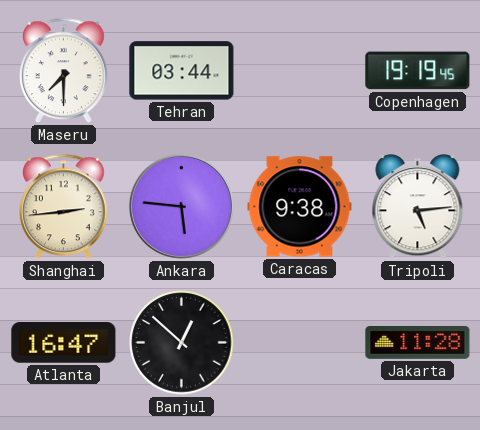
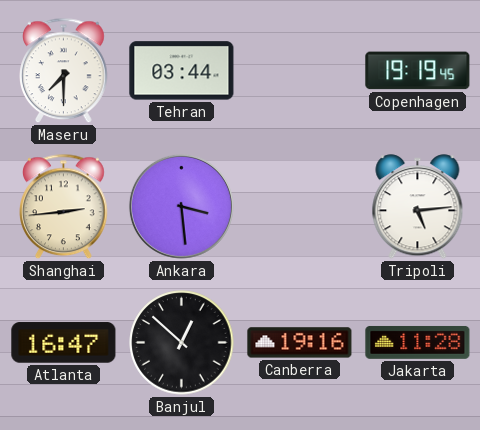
Ankara: 5:46 -> 3:29
Caracas: 9:38 -> none
Canberra: none -> 19:16
